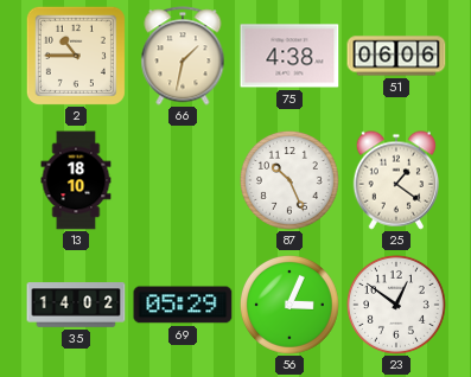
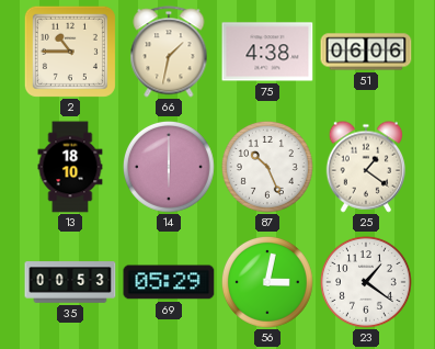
14: none -> 6:00
35: 14:02 -> 00:53
56: 3:04 -> 3:02
23: 12:51 -> 1:21
